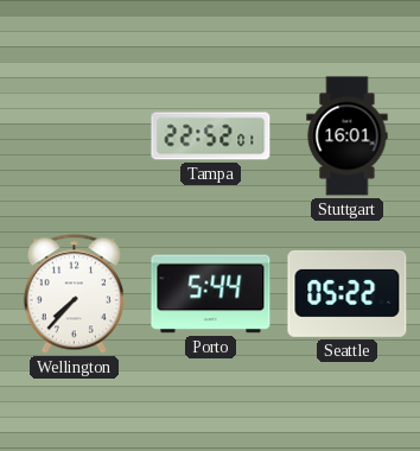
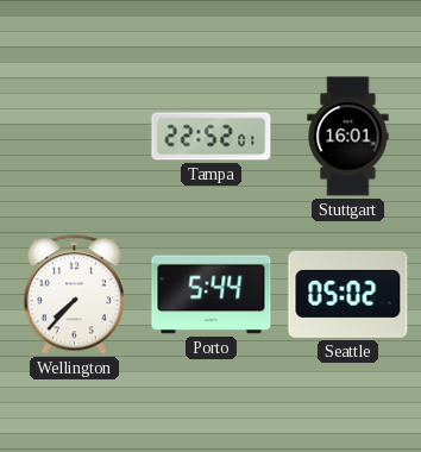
Seattle: 05:22 -> 05:02
